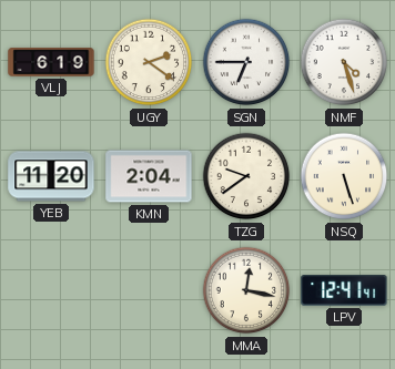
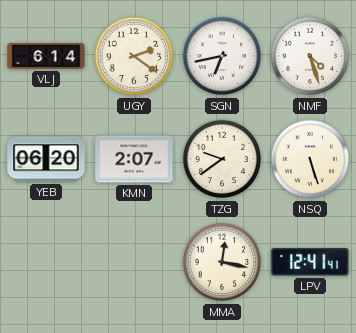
VLJ: 6:19 -> 6:14
SGN: 6:45 -> 6:43
YEB: 11:20 -> 06:20
KMN: 2:04 -> 2:07
